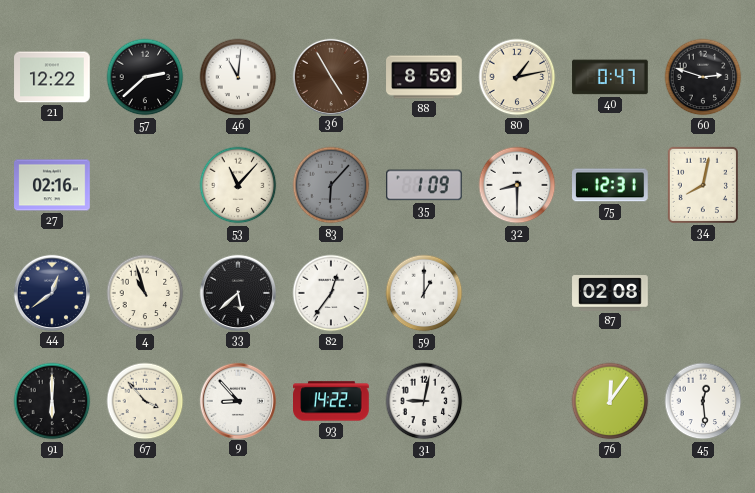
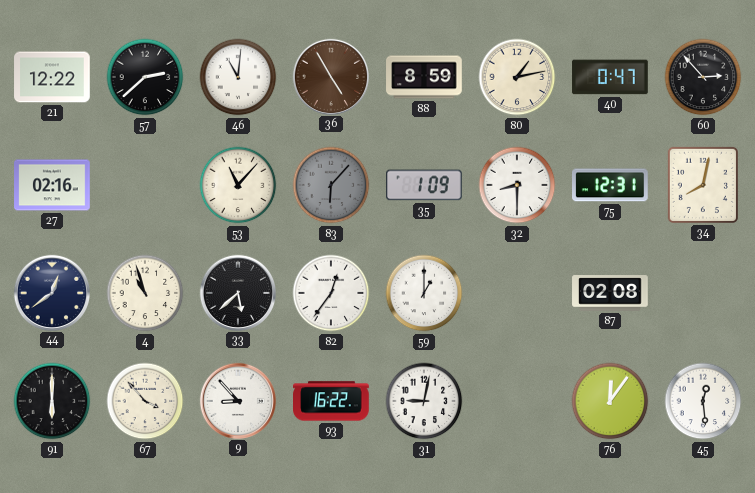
60: 2:48 -> 2:53
93: 14:22 -> 16:22
